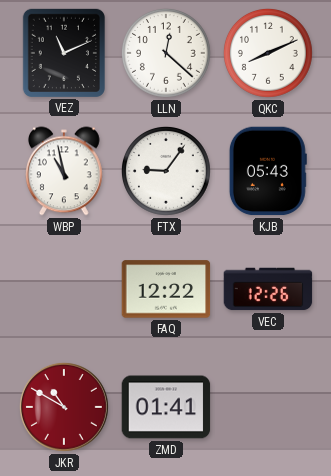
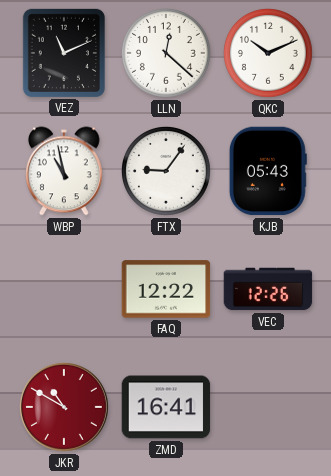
QKC: 8:11 -> 10:11
ZMD: 01:41 -> 16:41
